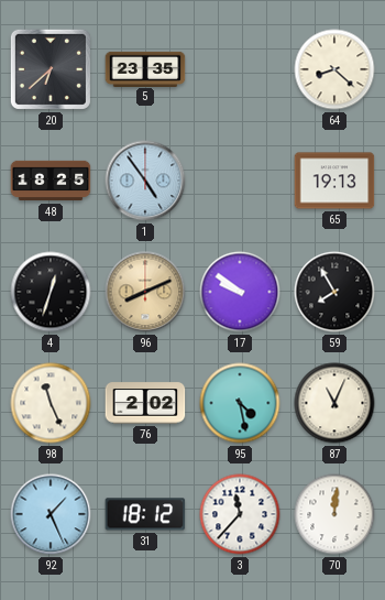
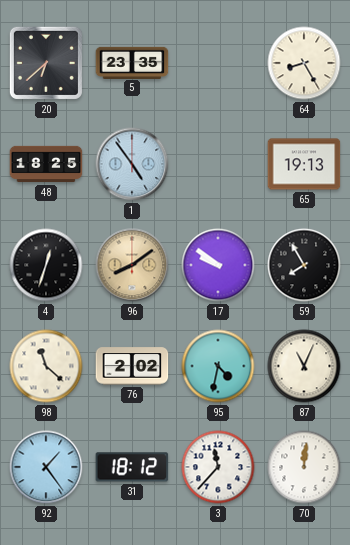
64: 8:22 -> 8:25
96: 8:11 -> 8:09
98: 11:26 -> 11:22
95: 4:28 -> 4:32
92: 1:26 -> 1:24
